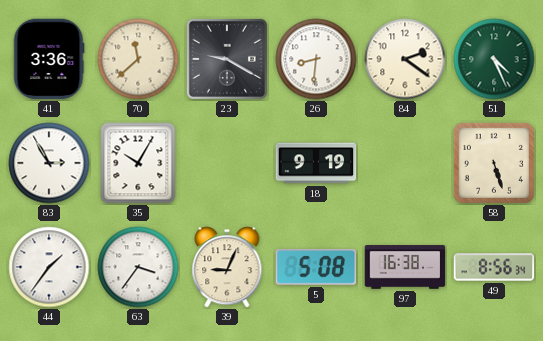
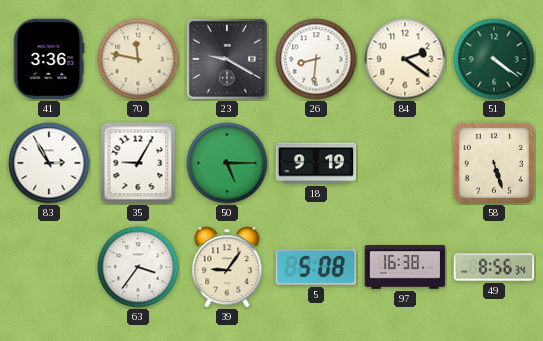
70: 11:38 -> 11:47
51: 4:26 -> 4:21
35: 10:05 -> 9:05
50: none -> 5:15
44: 1:36 -> none
39: 9:04 -> 9:06
